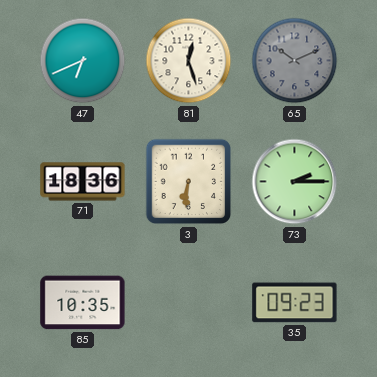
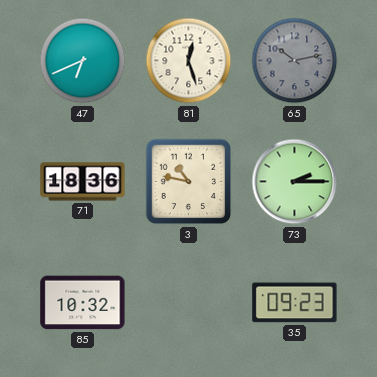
65: 10:11 -> 10:13
3: 6:31 -> 10:47
85: 10:35 -> 10:32
